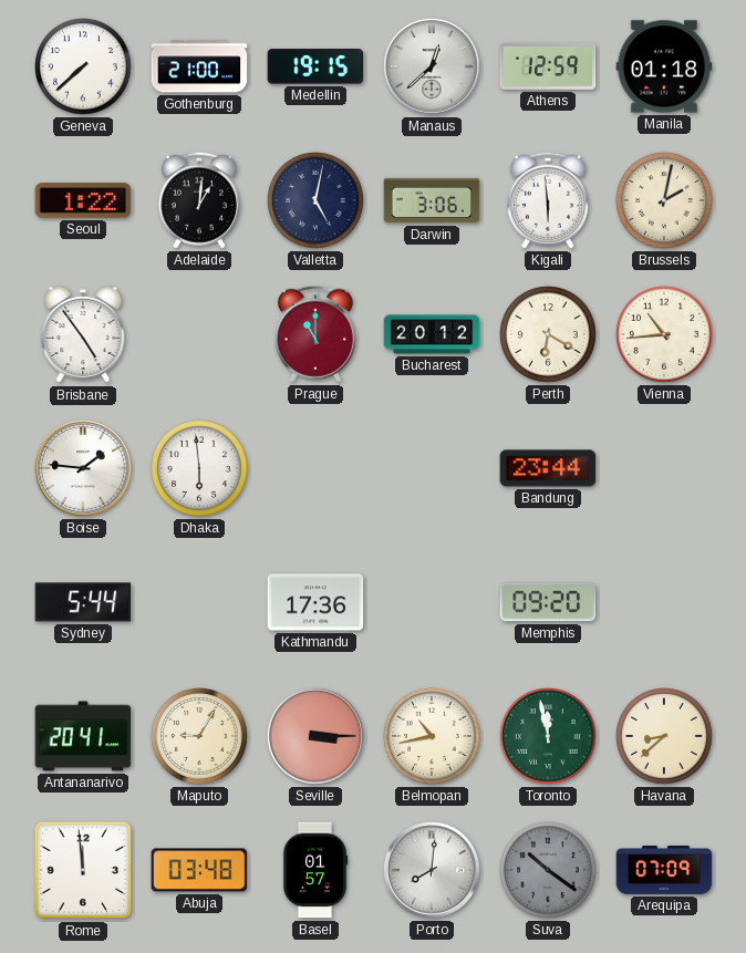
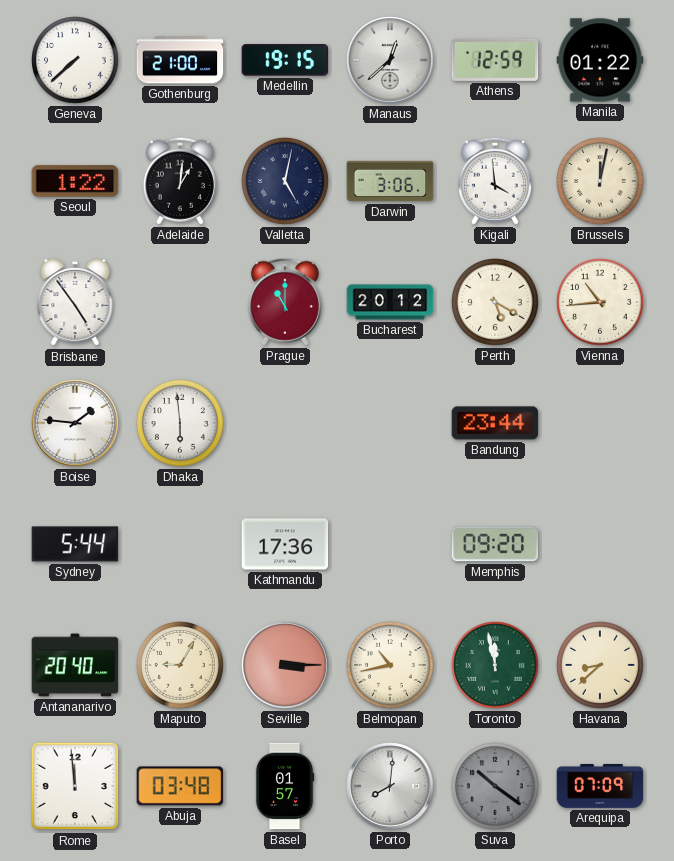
Manila: 01:18 -> 01:22
Kigali: 5:59 -> 3:59
Brussels: 2:02 -> 12:02
Perth: 6:20 -> 5:20
Antananarivo: 20:41 -> 20:40
